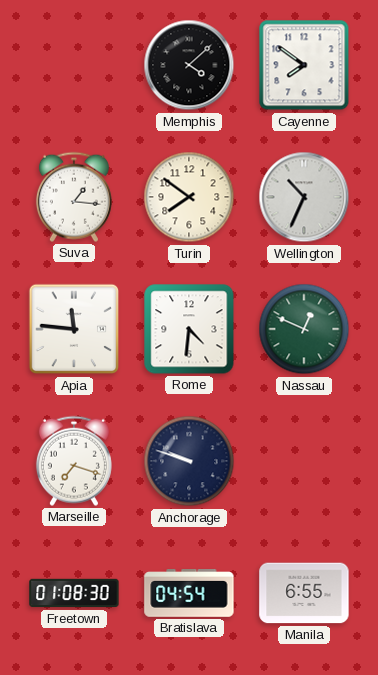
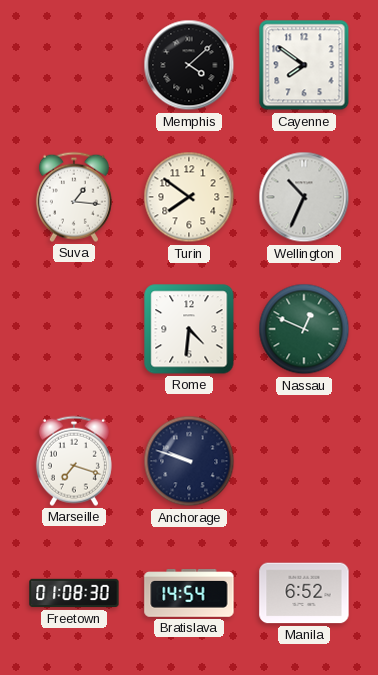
Apia: 11:46 -> none
Bratislava: 04:54 -> 14:54
Manila: 6:55 -> 6:52
